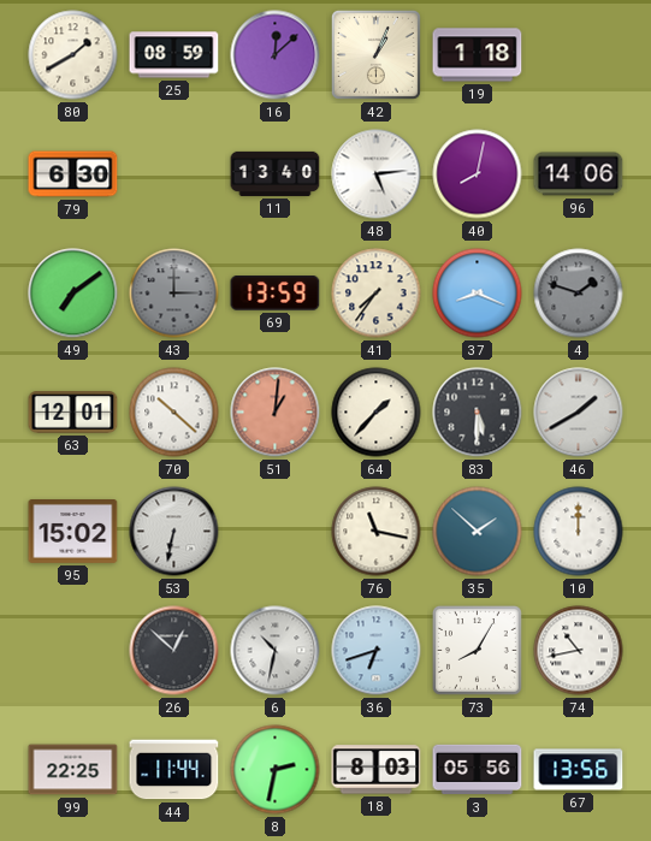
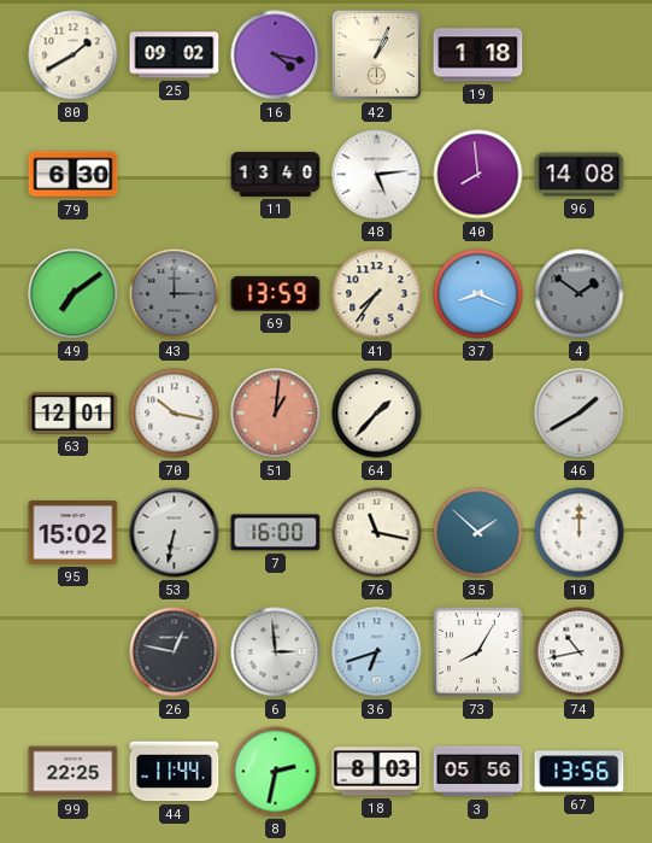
25: 08:59 -> 09:02
16: 12:08 -> 4:17
40: 8:02 -> 7:59
96: 14:06 -> 14:08
4: 1:48 -> 1:51
70: 10:22 -> 10:17
83: 5:30 -> none
7: none -> 16:00
26: 12:52 -> 12:47
6: 10:32 -> 2:59
